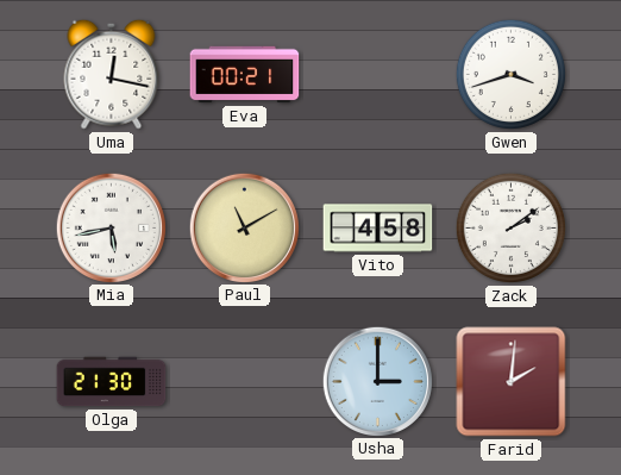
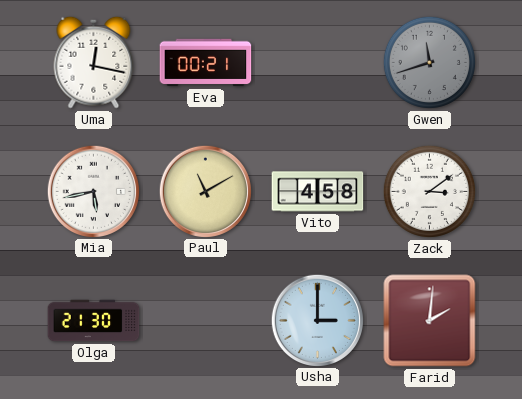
Gwen: 3:42 -> 11:42
Gwen dial: white -> grey
Zack: 2:09 -> 3:09
